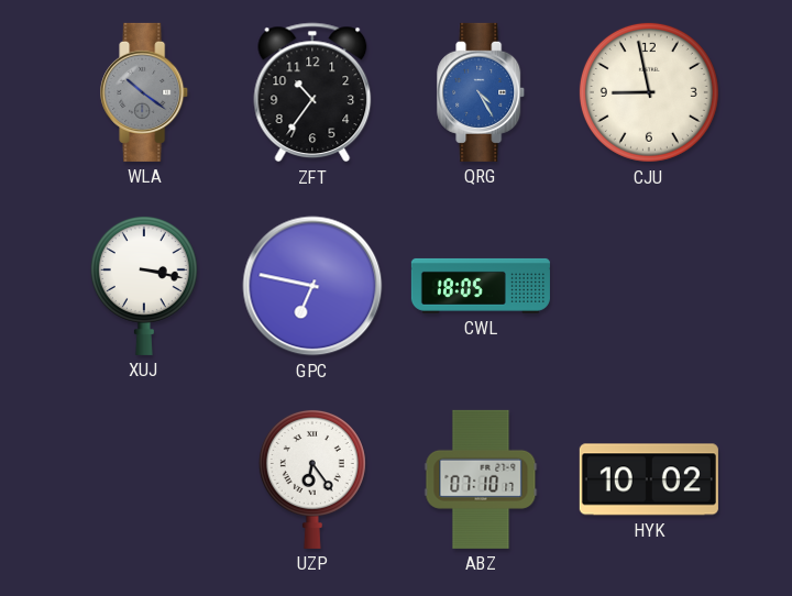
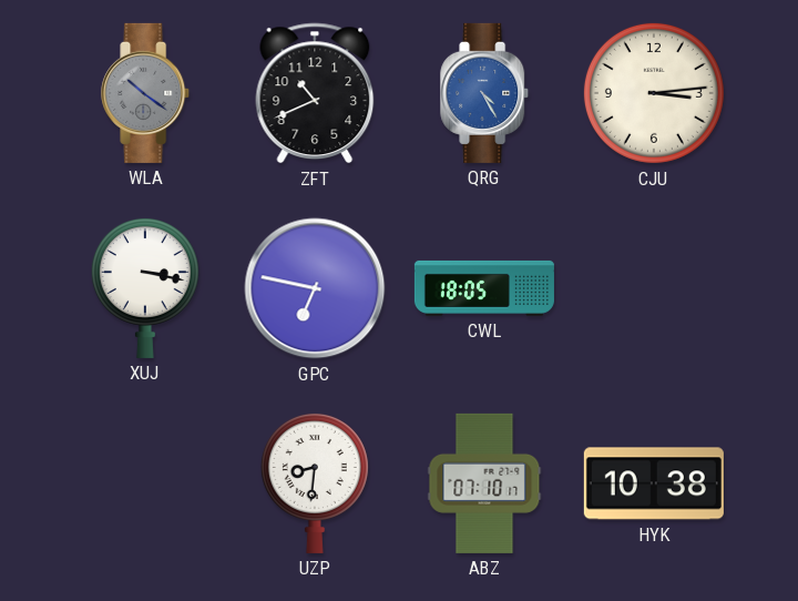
ZFT: 10:36 -> 10:41
CJU: 8:58 -> 3:14
UZP: 6:24 -> 8:31
HYK: 10:02 -> 10:38
